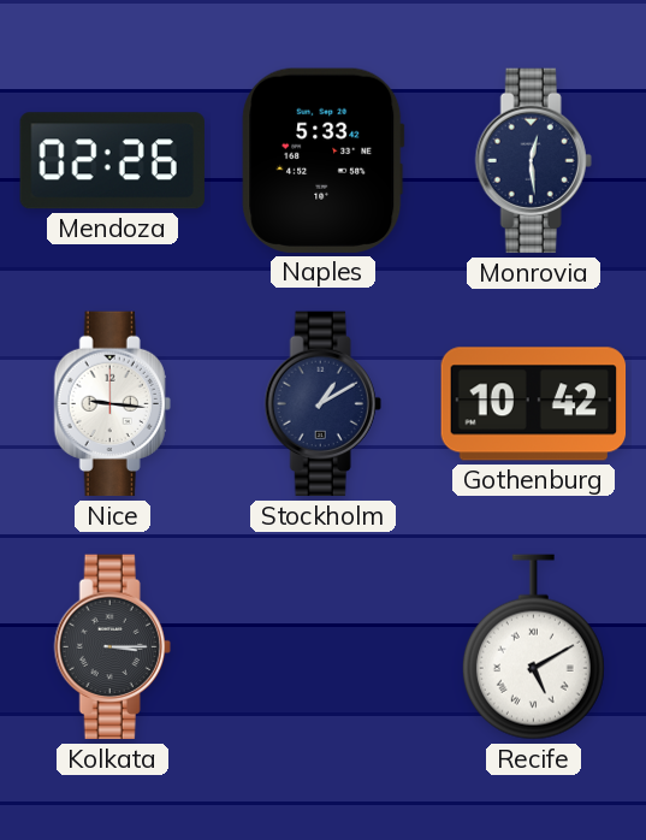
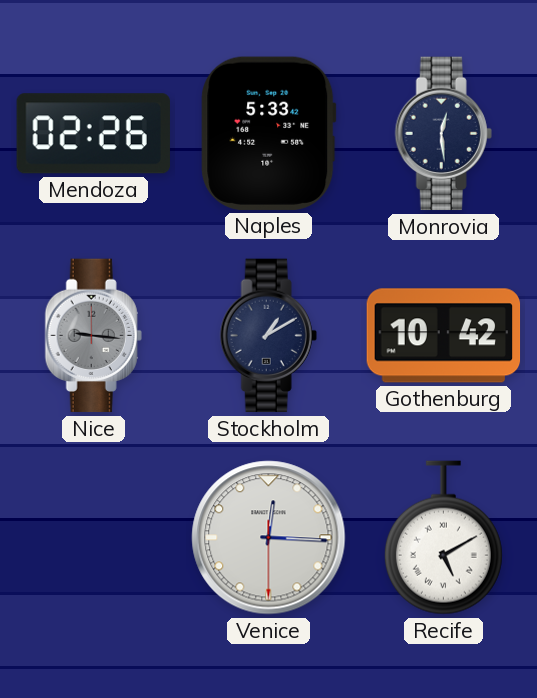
Nice dial: white -> grey
Kolkata: 3:15 -> none
Venice: none -> 12:15
